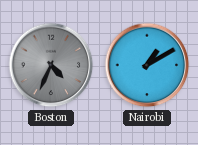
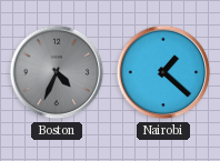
Nairobi: 1:10 -> 1:22
